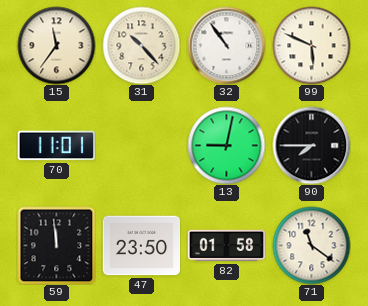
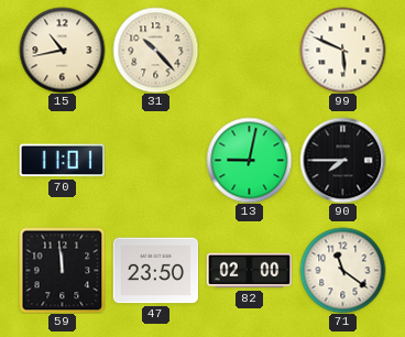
15: 11:36 -> 10:43
32: 10:54 -> none
82: 01:58 -> 02:00
